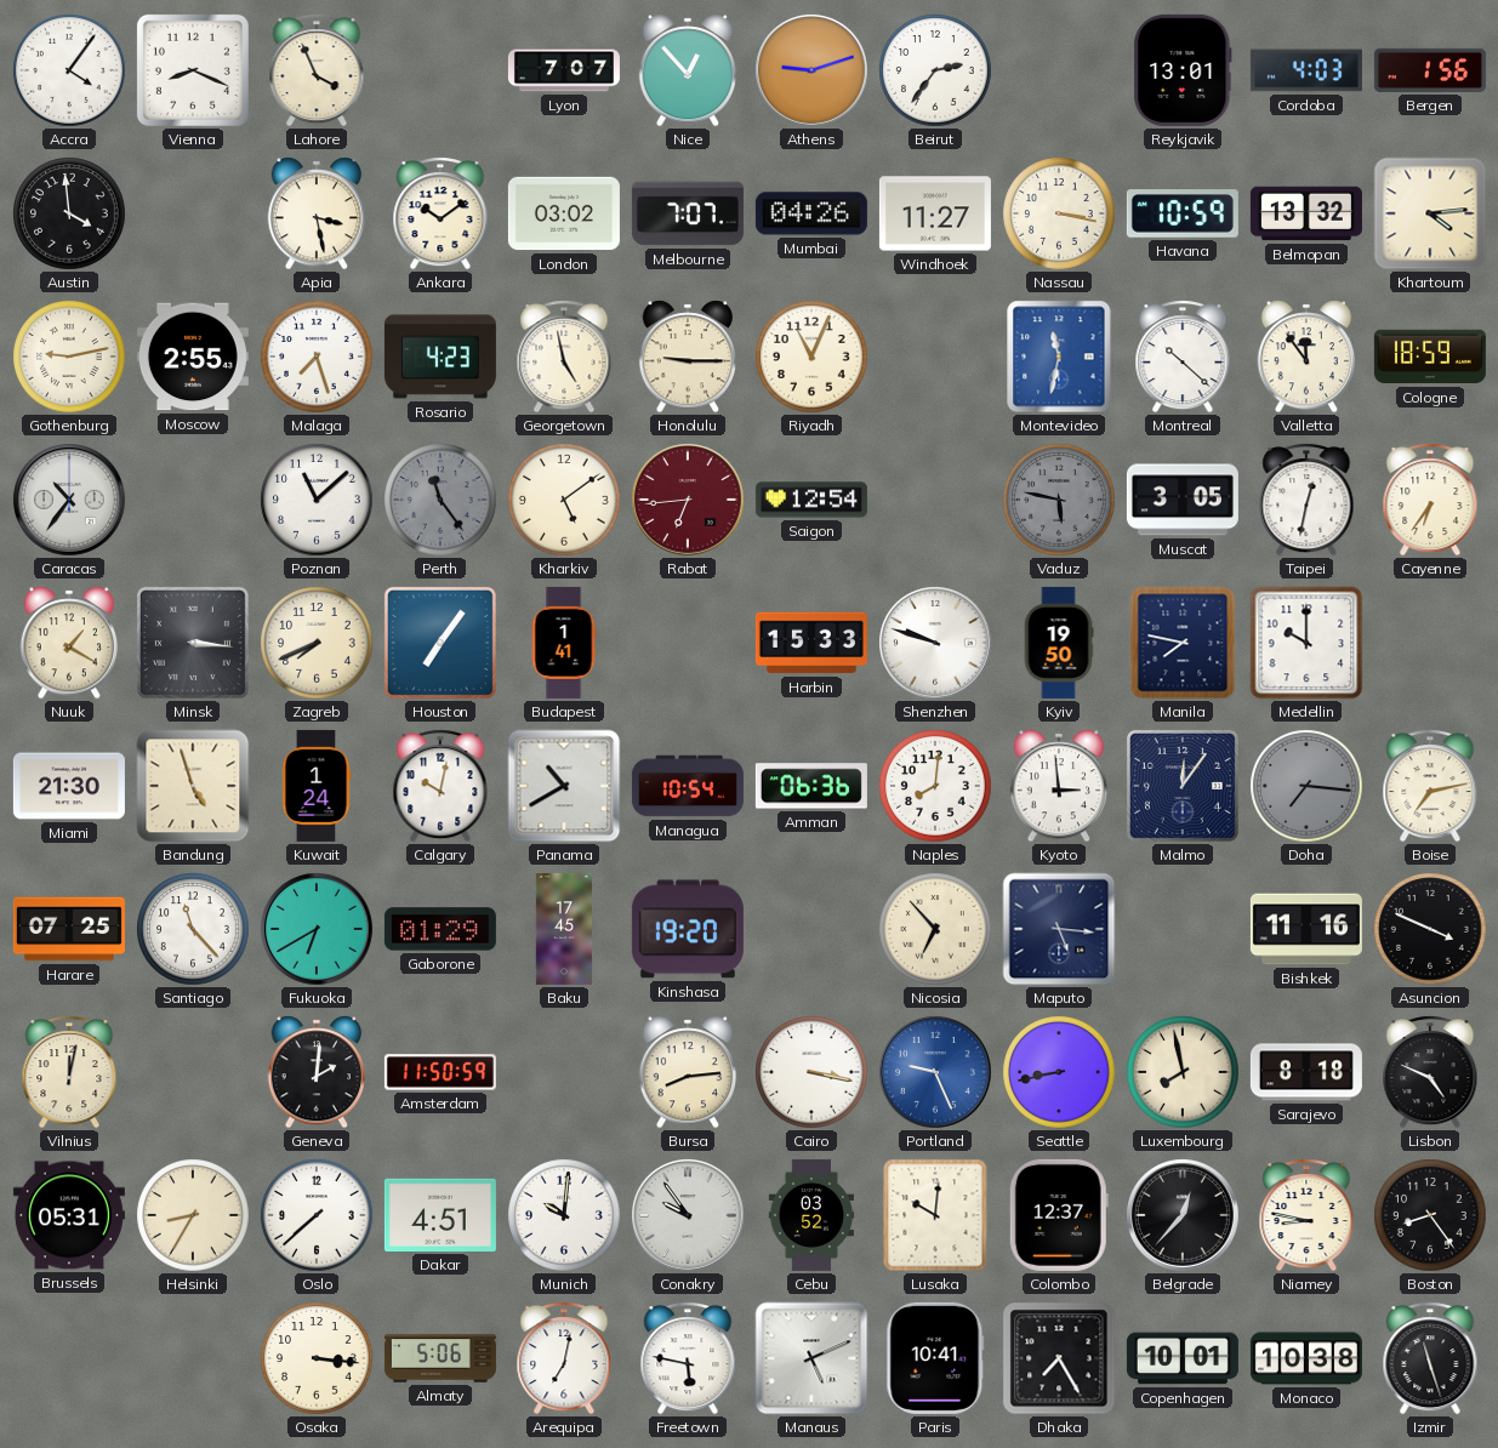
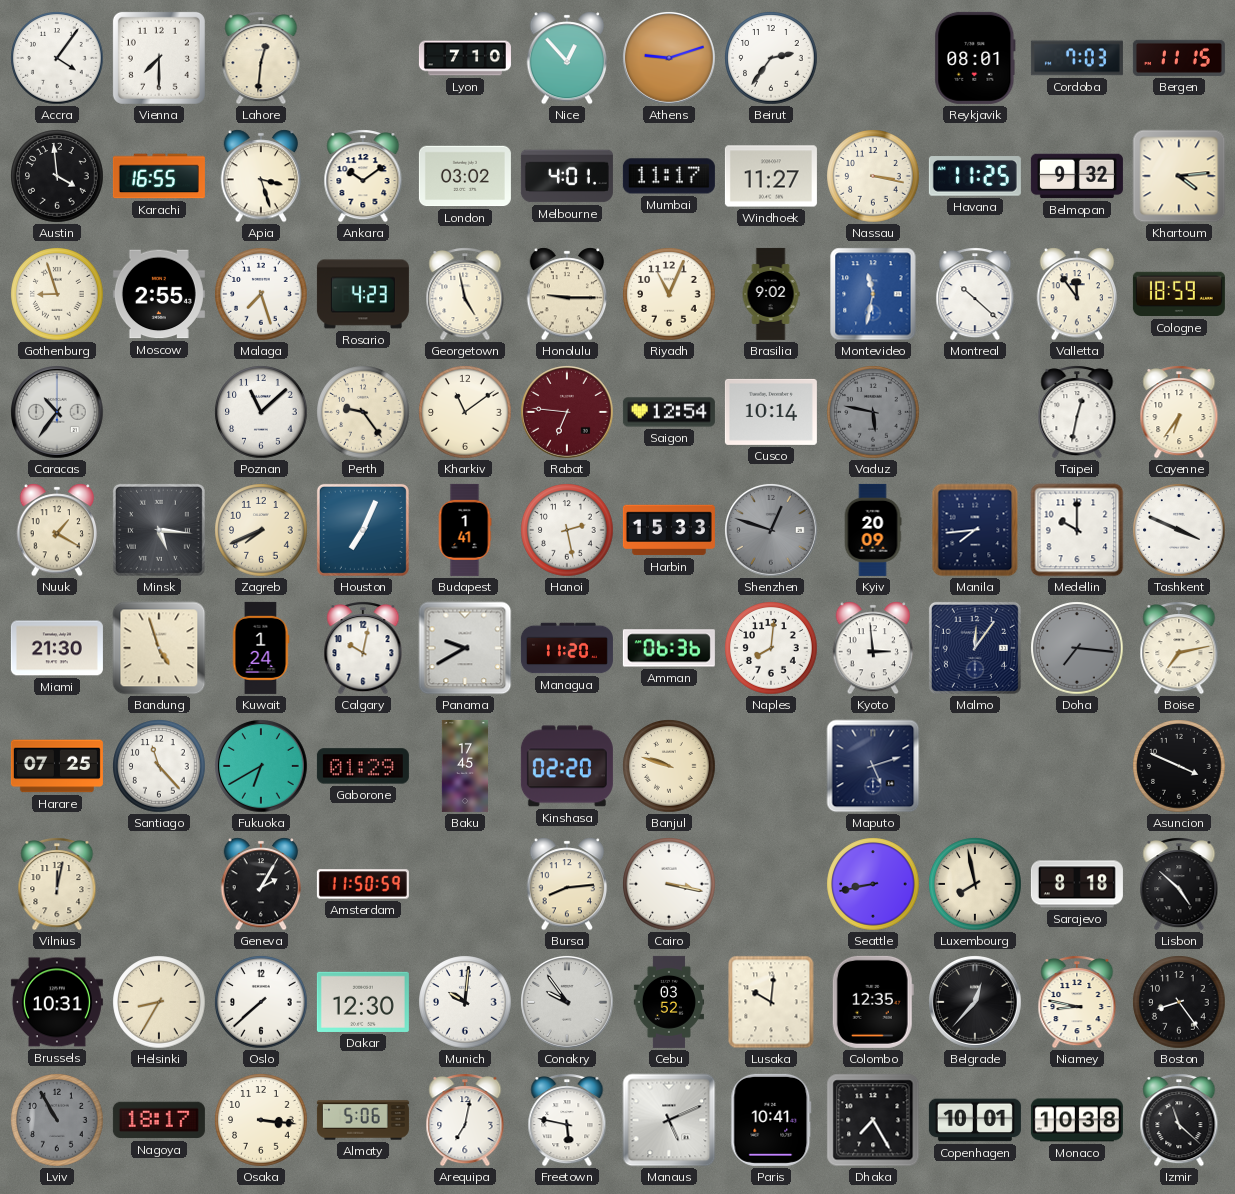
Vienna: 8:19 -> 7:30
Lahore: 3:56 -> 12:31
Lyon: 7:07 -> 7:10
Reykjavik: 13:01 -> 08:01
Cordoba: 4:03 -> 7:03
Bergen: 1:56 -> 11:15
Karachi: none -> 16:55
Apia: 3:28 -> 3:27
Melbourne: 7:07 -> 4:01
Mumbai: 04:26 -> 11:17
Havana: 10:59 -> 11:25
Belmopan: 13:32 -> 9:32
Gothenburg: 9:13 -> 8:57
Brasilia: none -> 9:02
Perth: 11:24 -> 9:24
Perth dial: grey -> cream
Kharkiv: 5:09 -> 11:09
Rabat: 6:44 -> 6:46
Cusco: none -> 10:14
Muscat: 3:05 -> none
Minsk: 3:16 -> 5:16
Houston: 7:06 -> 7:04
Hanoi: none -> 2:28
Shenzhen: 9:48 -> 12:48
Shenzhen dial: white -> grey
Kyiv: 19:50 -> 20:09
Manila: 7:47 -> 7:44
Tashkent: none -> 3:49
Panama: 10:40 -> 9:40
Managua: 10:54 -> 11:20
Kinshasa: 19:20 -> 02:20
Banjul: none -> 9:48
Nicosia: 6:53 -> none
Maputo: 5:16 -> 5:12
Bishkek: 11:16 -> none
Geneva: 2:01 -> 2:05
Portland: 9:26 -> none
Lisbon: 4:49 -> 4:52
Brussels: 05:31 -> 10:31
Dakar: 4:51 -> 12:30
Colombo: 12:37 -> 12:35
Lviv: none -> 10:55
Nagoya: none -> 18:17
Izmir: 11:27 -> 11:22
